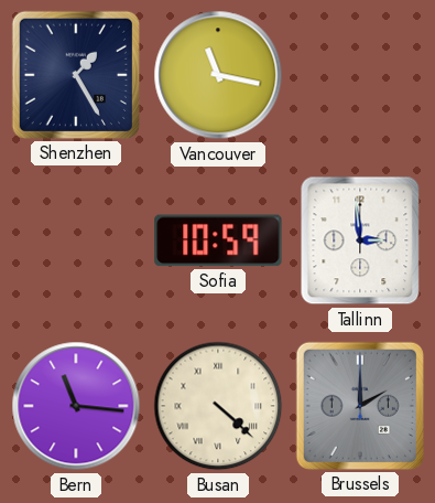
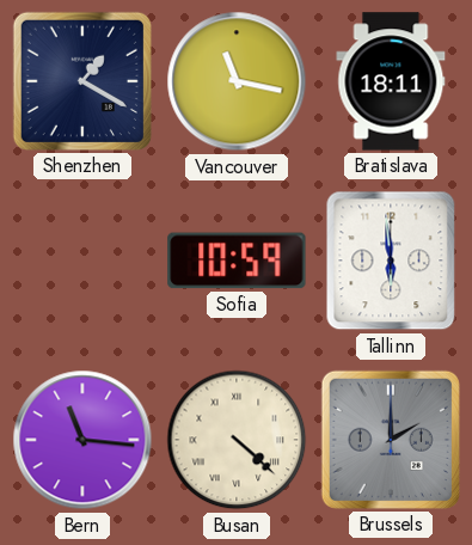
Shenzhen: 1:25 -> 1:20
Bratislava: none -> 18:11
Tallinn: 2:59 -> 5:59
